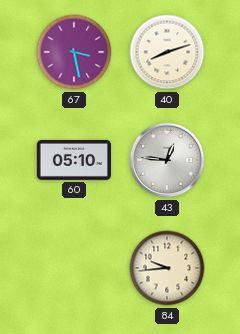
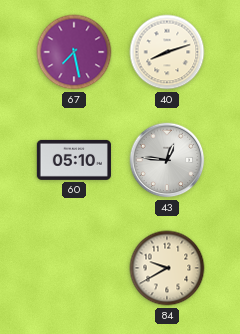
67: 3:28 -> 7:28
84: 9:44 -> 9:40
